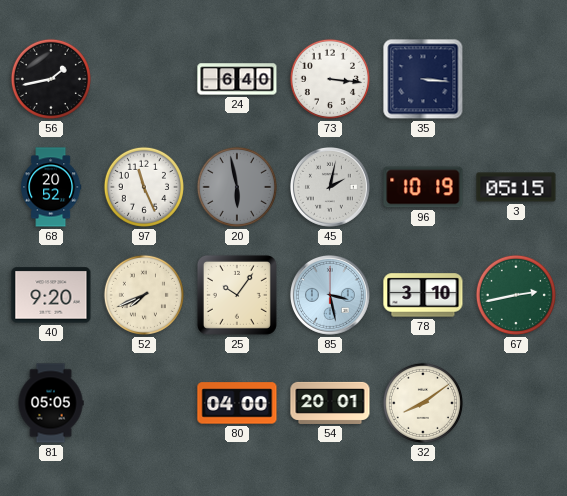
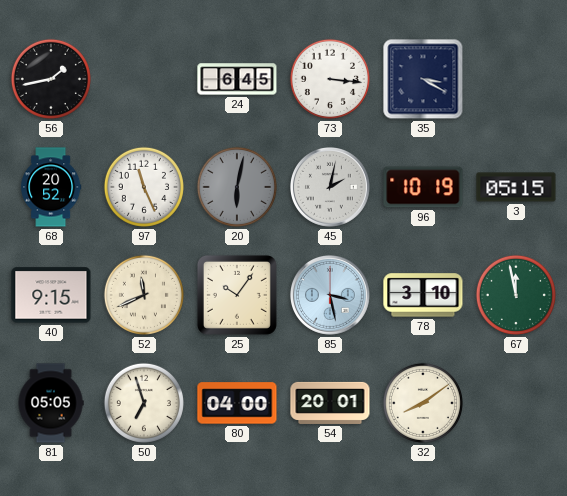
24: 6:40 -> 6:45
35: 3:16 -> 3:20
20: 5:58 -> 6:02
40: 9:20 -> 9:15
52: 7:41 -> 11:41
67: 2:43 -> 11:58
50: none -> 6:57
